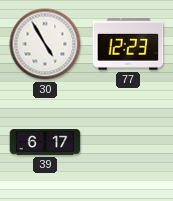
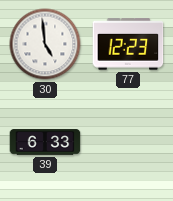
30: 4:55 -> 4:59
39: 6:17 -> 6:33
